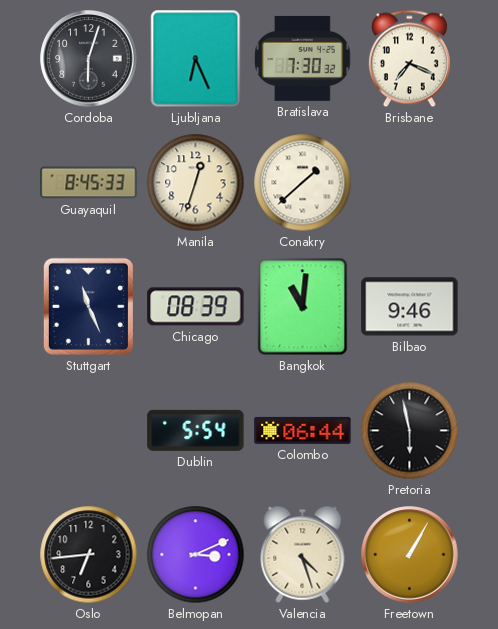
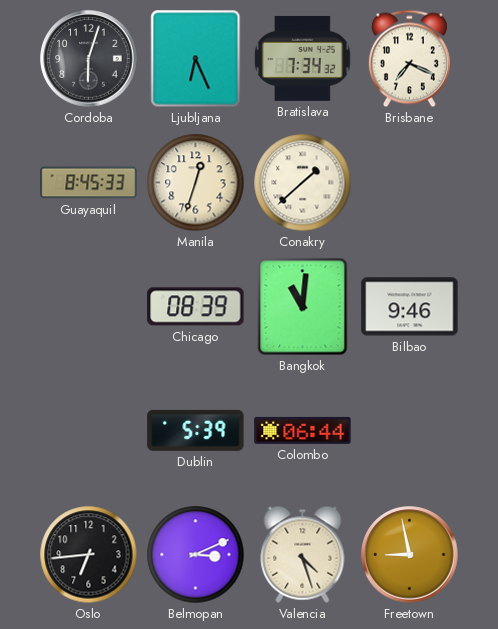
Bratislava: 7:30 -> 7:34
Stuttgart: 11:26 -> none
Dublin: 5:54 -> 5:39
Pretoria: 5:58 -> none
Freetown: 1:05 -> 8:58
